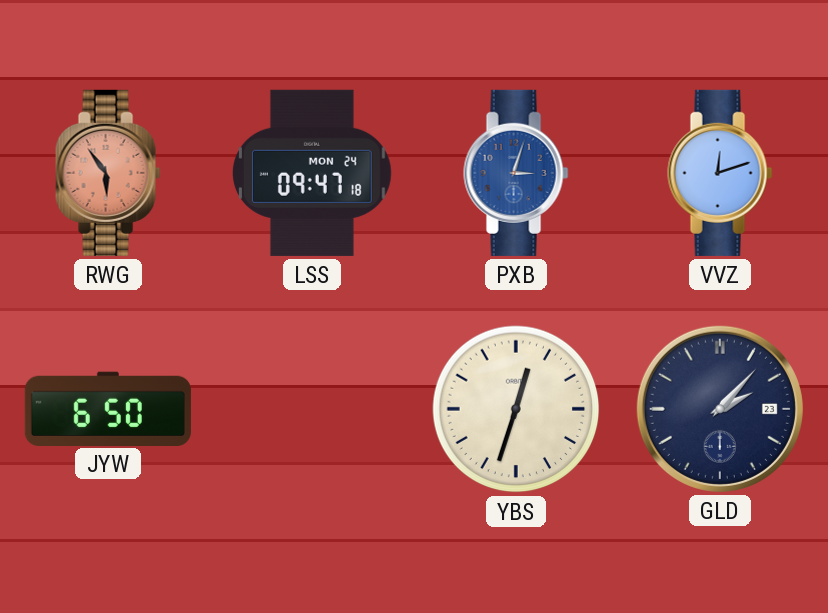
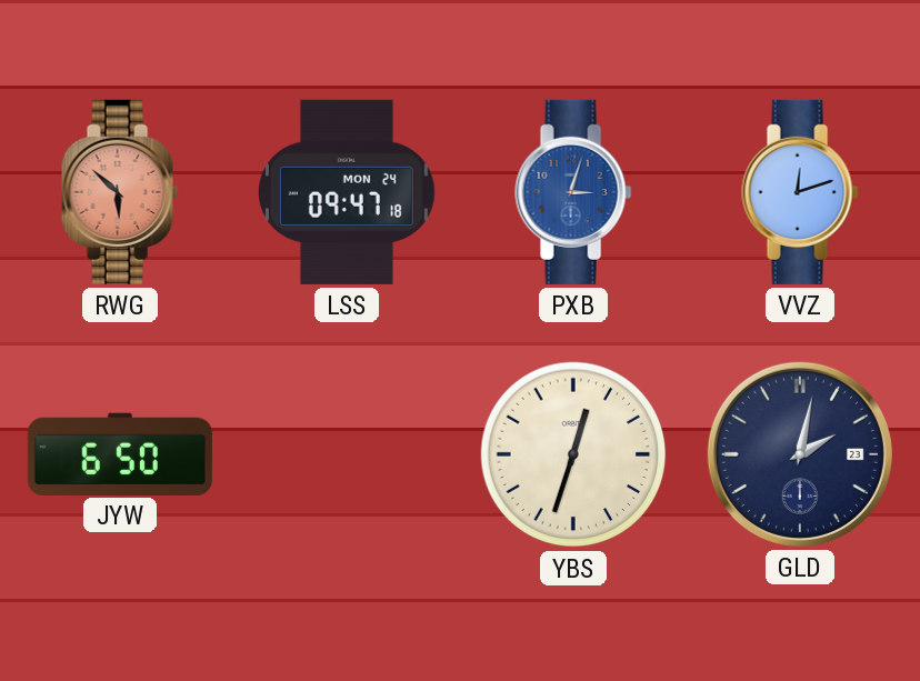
RWG: 5:54 -> 5:52
GLD: 2:07 -> 2:02
